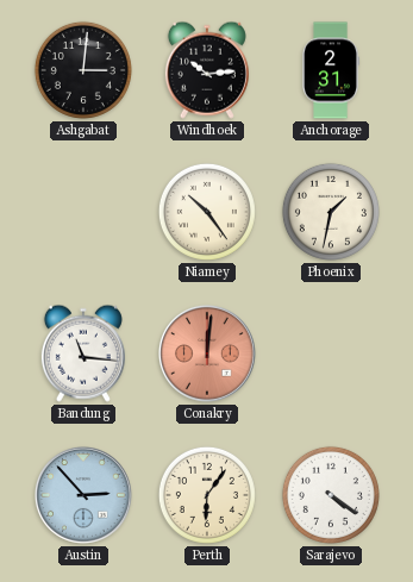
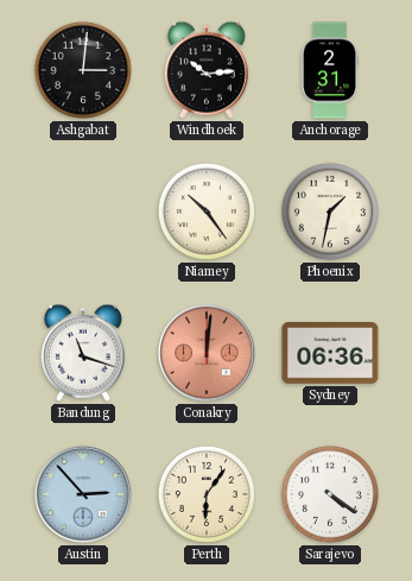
Bandung: 11:16 -> 11:18
Sydney: none -> 06:36
